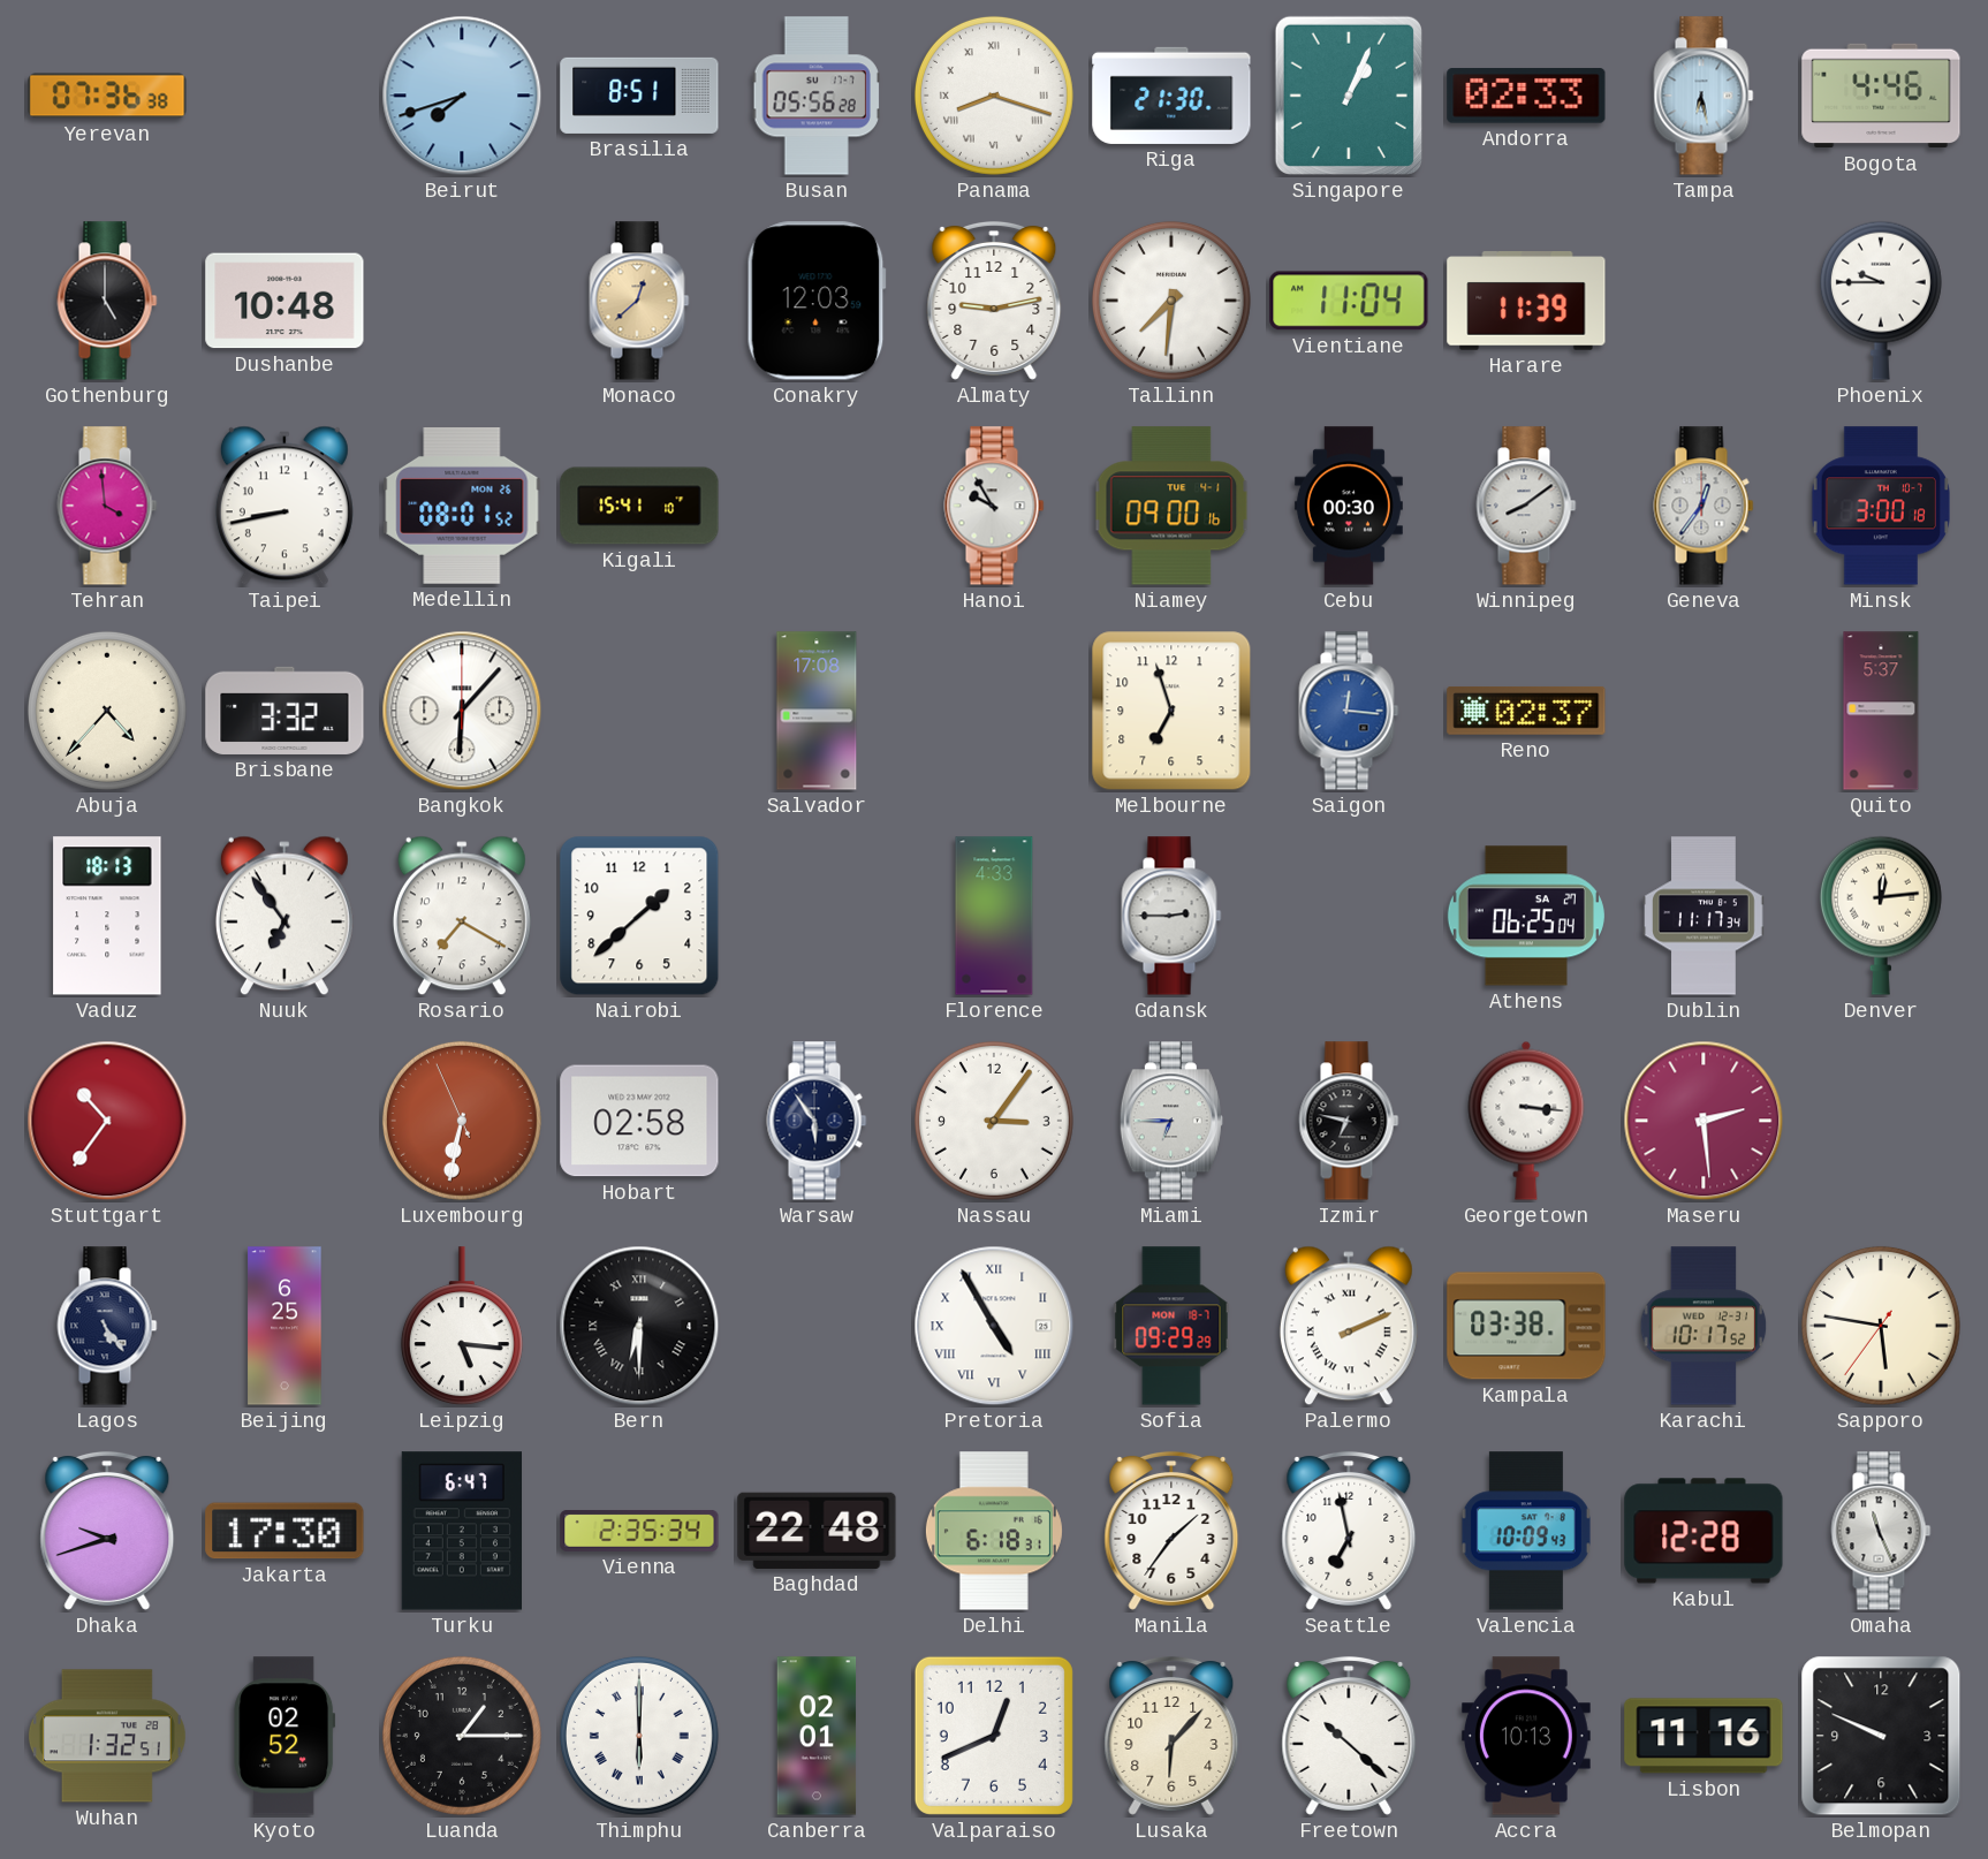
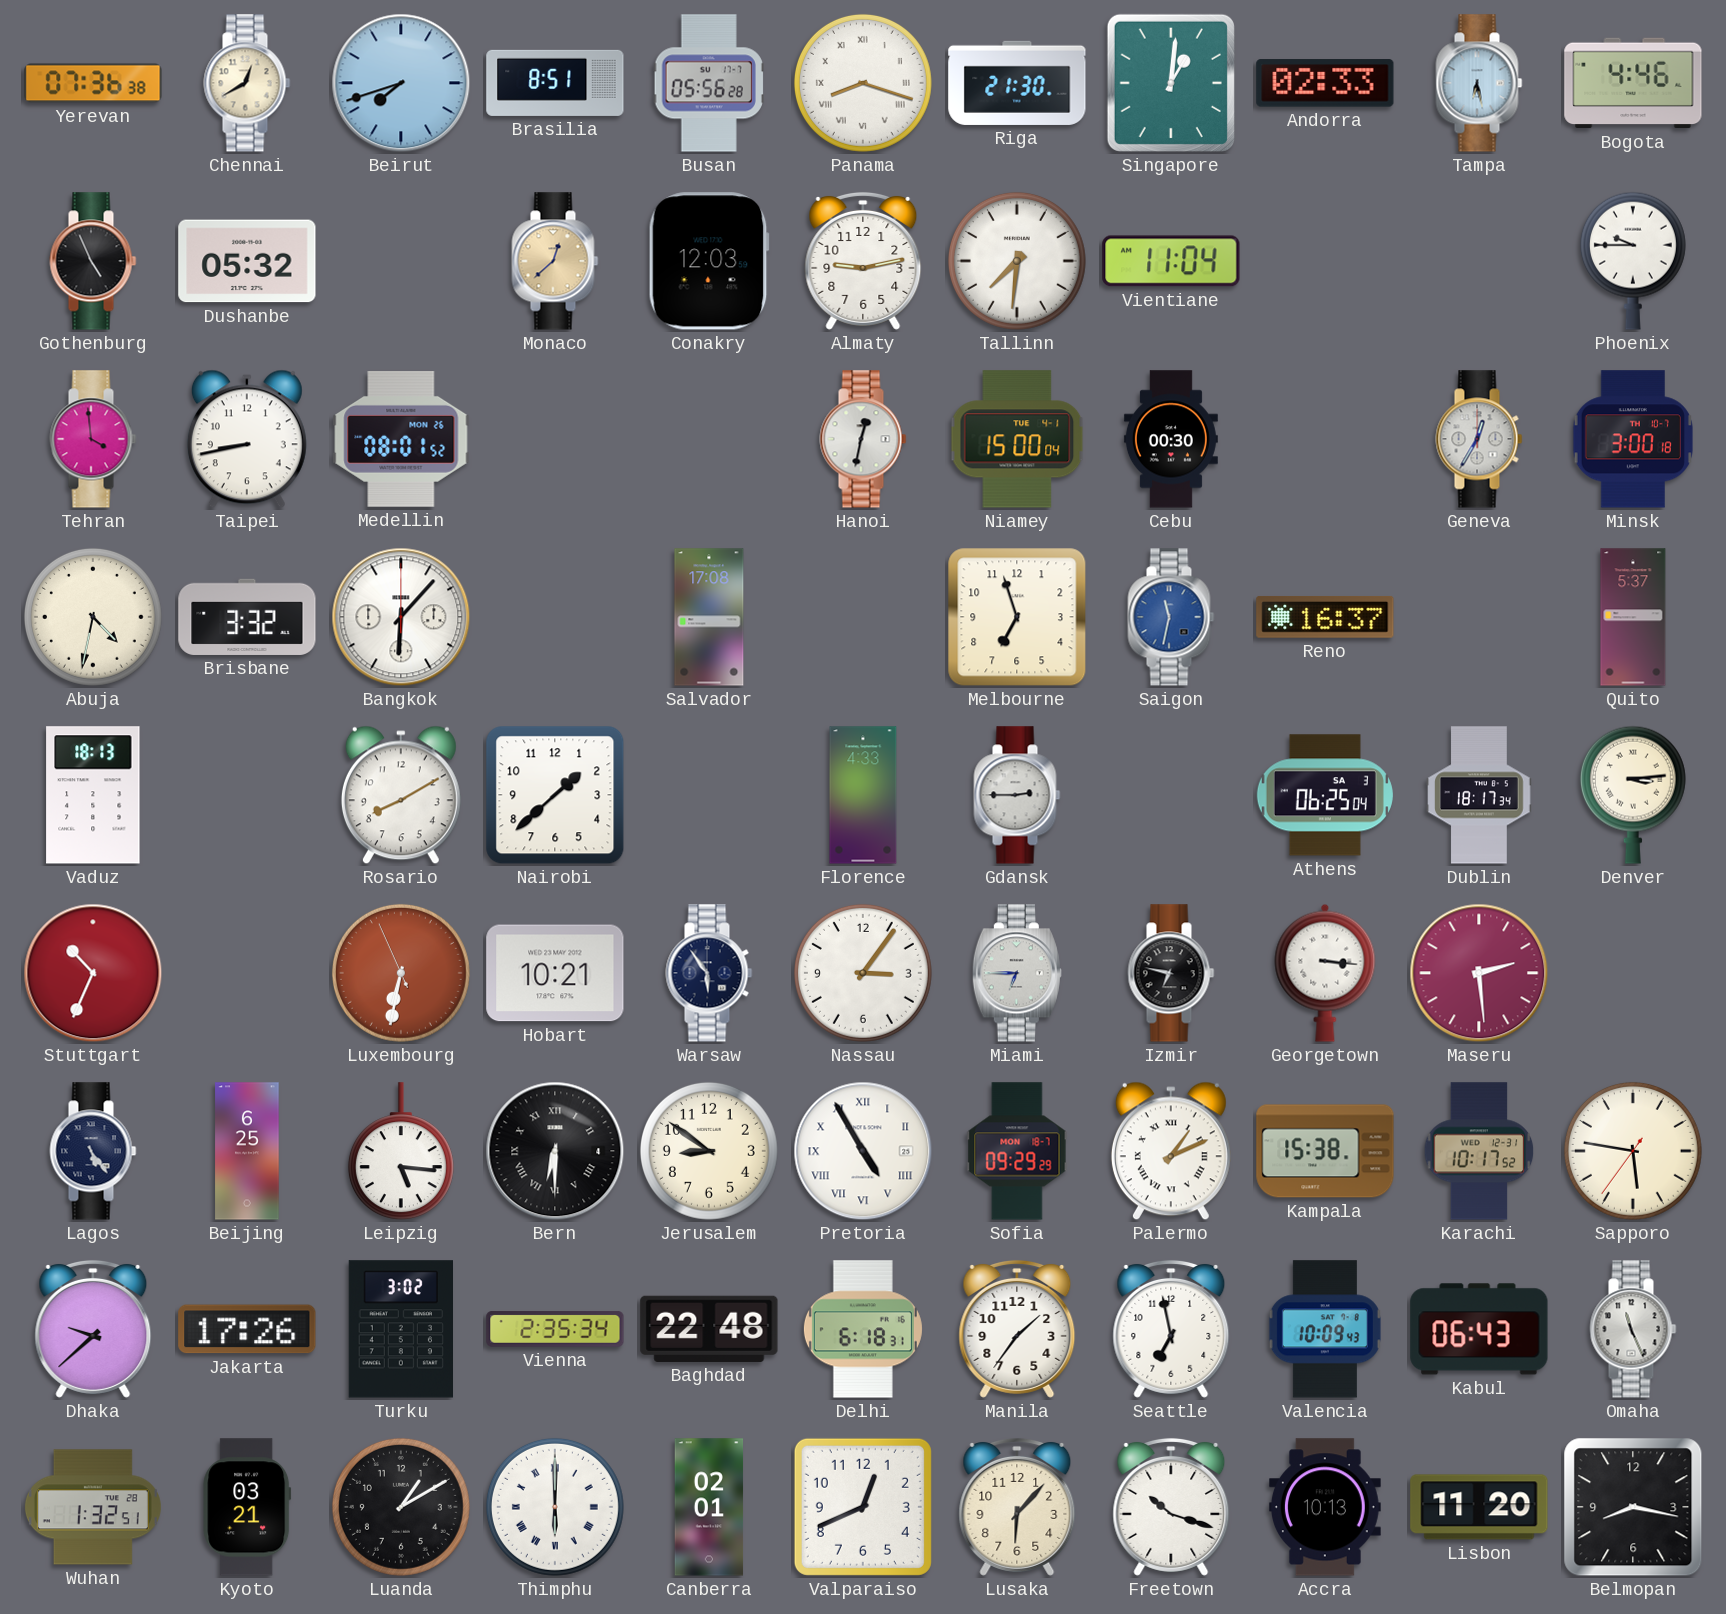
Chennai: none -> 12:40
Singapore: 1:04 -> 1:01
Gothenburg: 5:00 -> 4:56
Dushanbe: 10:48 -> 05:32
Harare: 11:39 -> none
Kigali: 15:41 -> none
Hanoi: 9:55 -> 12:32
Niamey: 09:00 -> 15:00
Winnipeg: 8:09 -> none
Geneva: 12:36 -> 12:35
Abuja: 4:37 -> 4:32
Saigon: 12:16 -> 11:32
Reno: 02:37 -> 16:37
Nuuk: 6:54 -> none
Rosario: 7:20 -> 8:10
Athens date: SA 27 -> SA 3
Dublin: 11:17 -> 18:17
Denver: 12:14 -> 3:14
Stuttgart: 10:36 -> 10:34
Hobart: 02:58 -> 10:21
Jerusalem: none -> 8:51
Palermo: 2:11 -> 1:11
Kampala: 03:38 -> 15:38
Dhaka: 9:42 -> 9:38
Jakarta: 17:30 -> 17:26
Turku: 6:47 -> 3:02
Kabul: 12:28 -> 06:43
Kyoto: 02:52 -> 03:21
Luanda: 1:15 -> 1:10
Freetown: 10:22 -> 10:18
Lisbon: 11:16 -> 11:20
Belmopan: 9:49 -> 8:17
